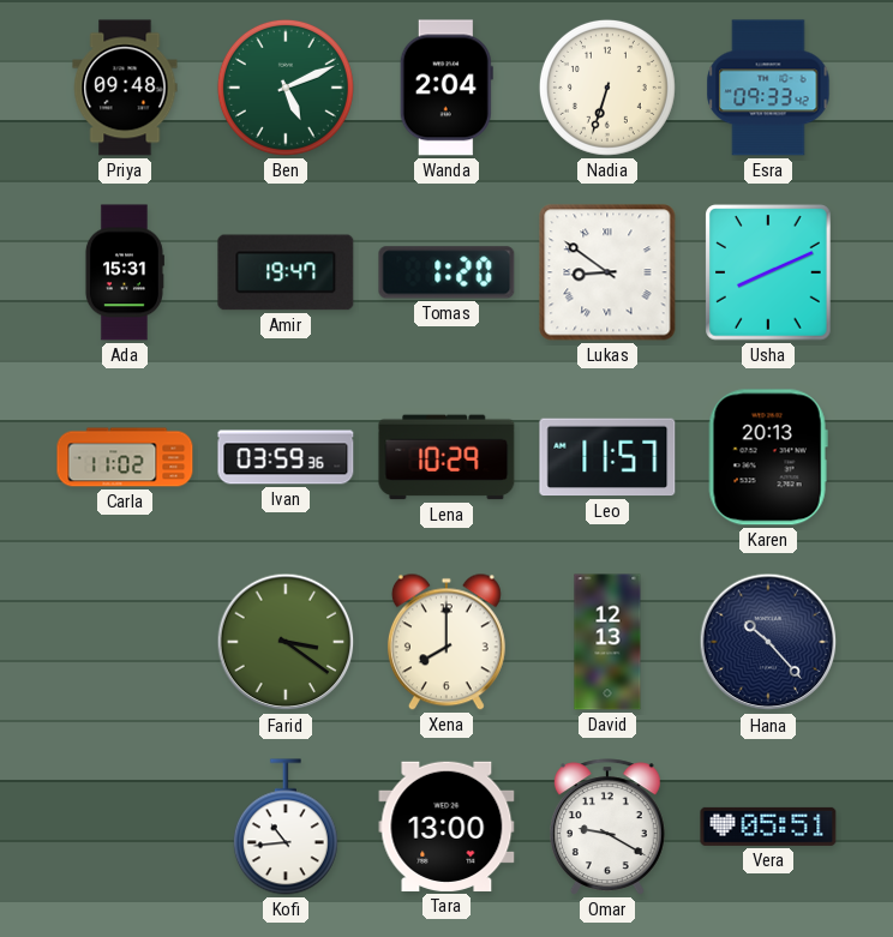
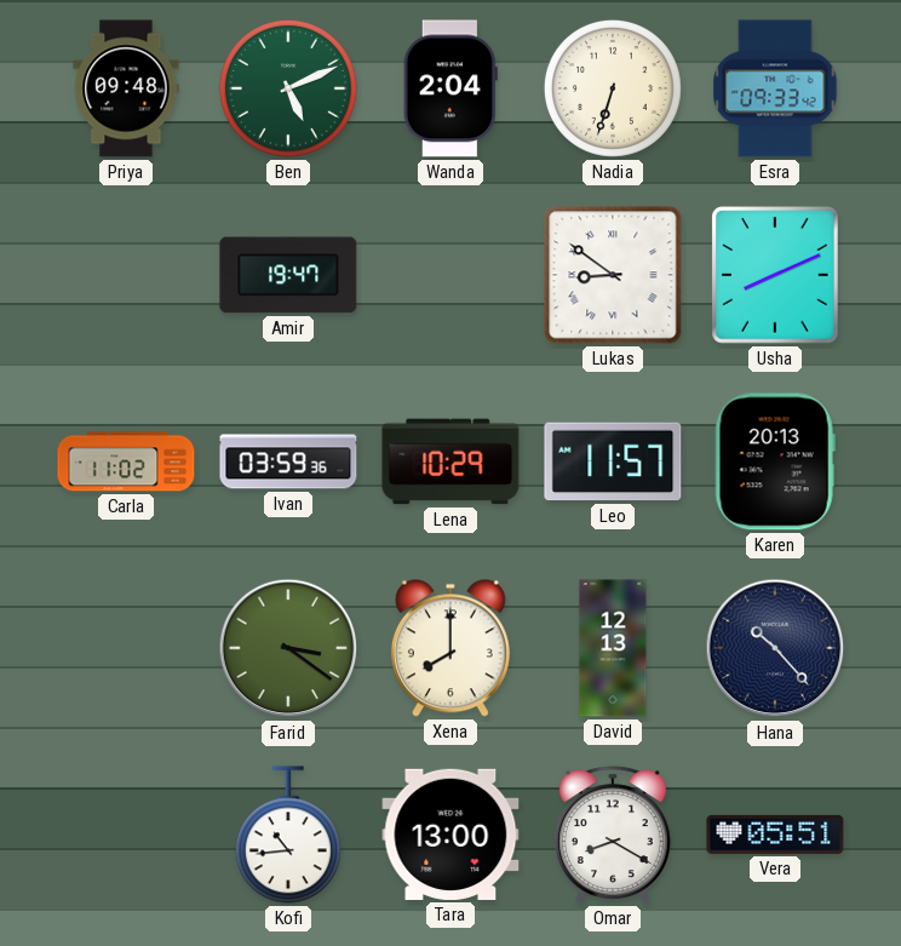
Ada: 15:31 -> none
Tomas: 1:20 -> none
Omar: 9:20 -> 8:20
